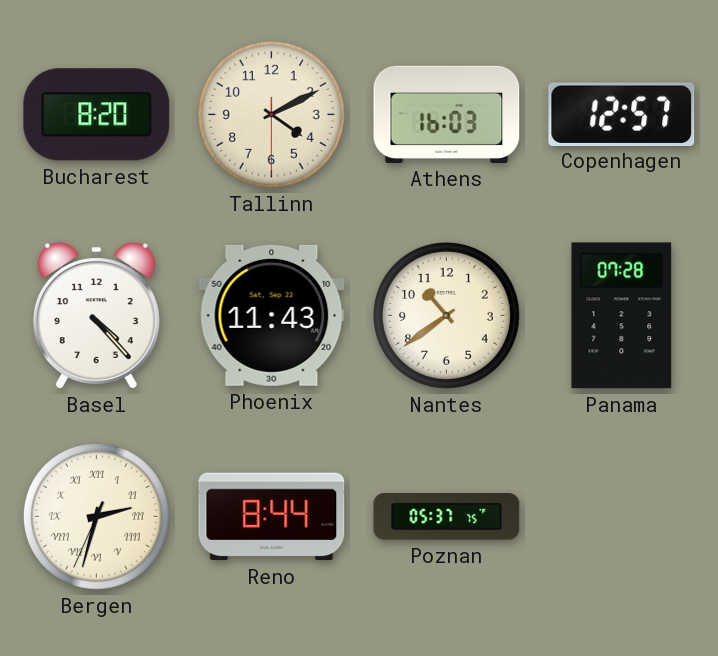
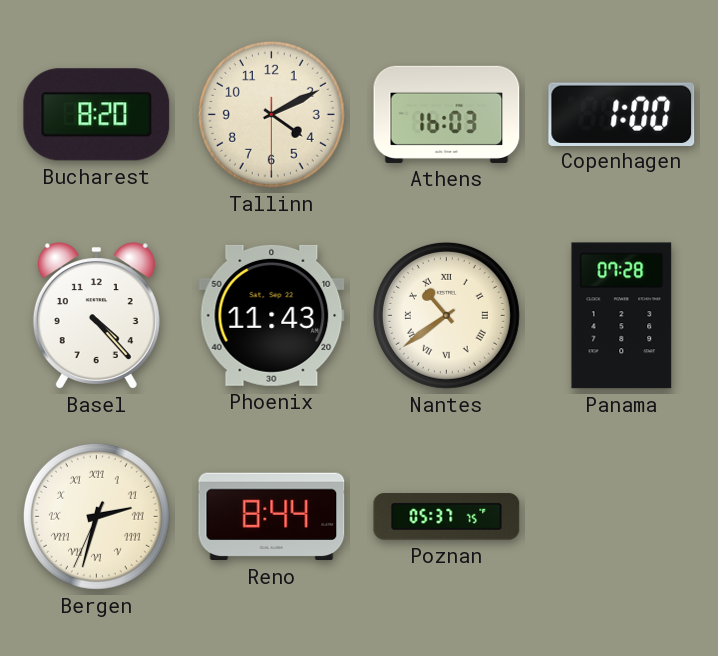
Copenhagen: 12:57 -> 1:00
Nantes numerals: Arabic -> Roman
